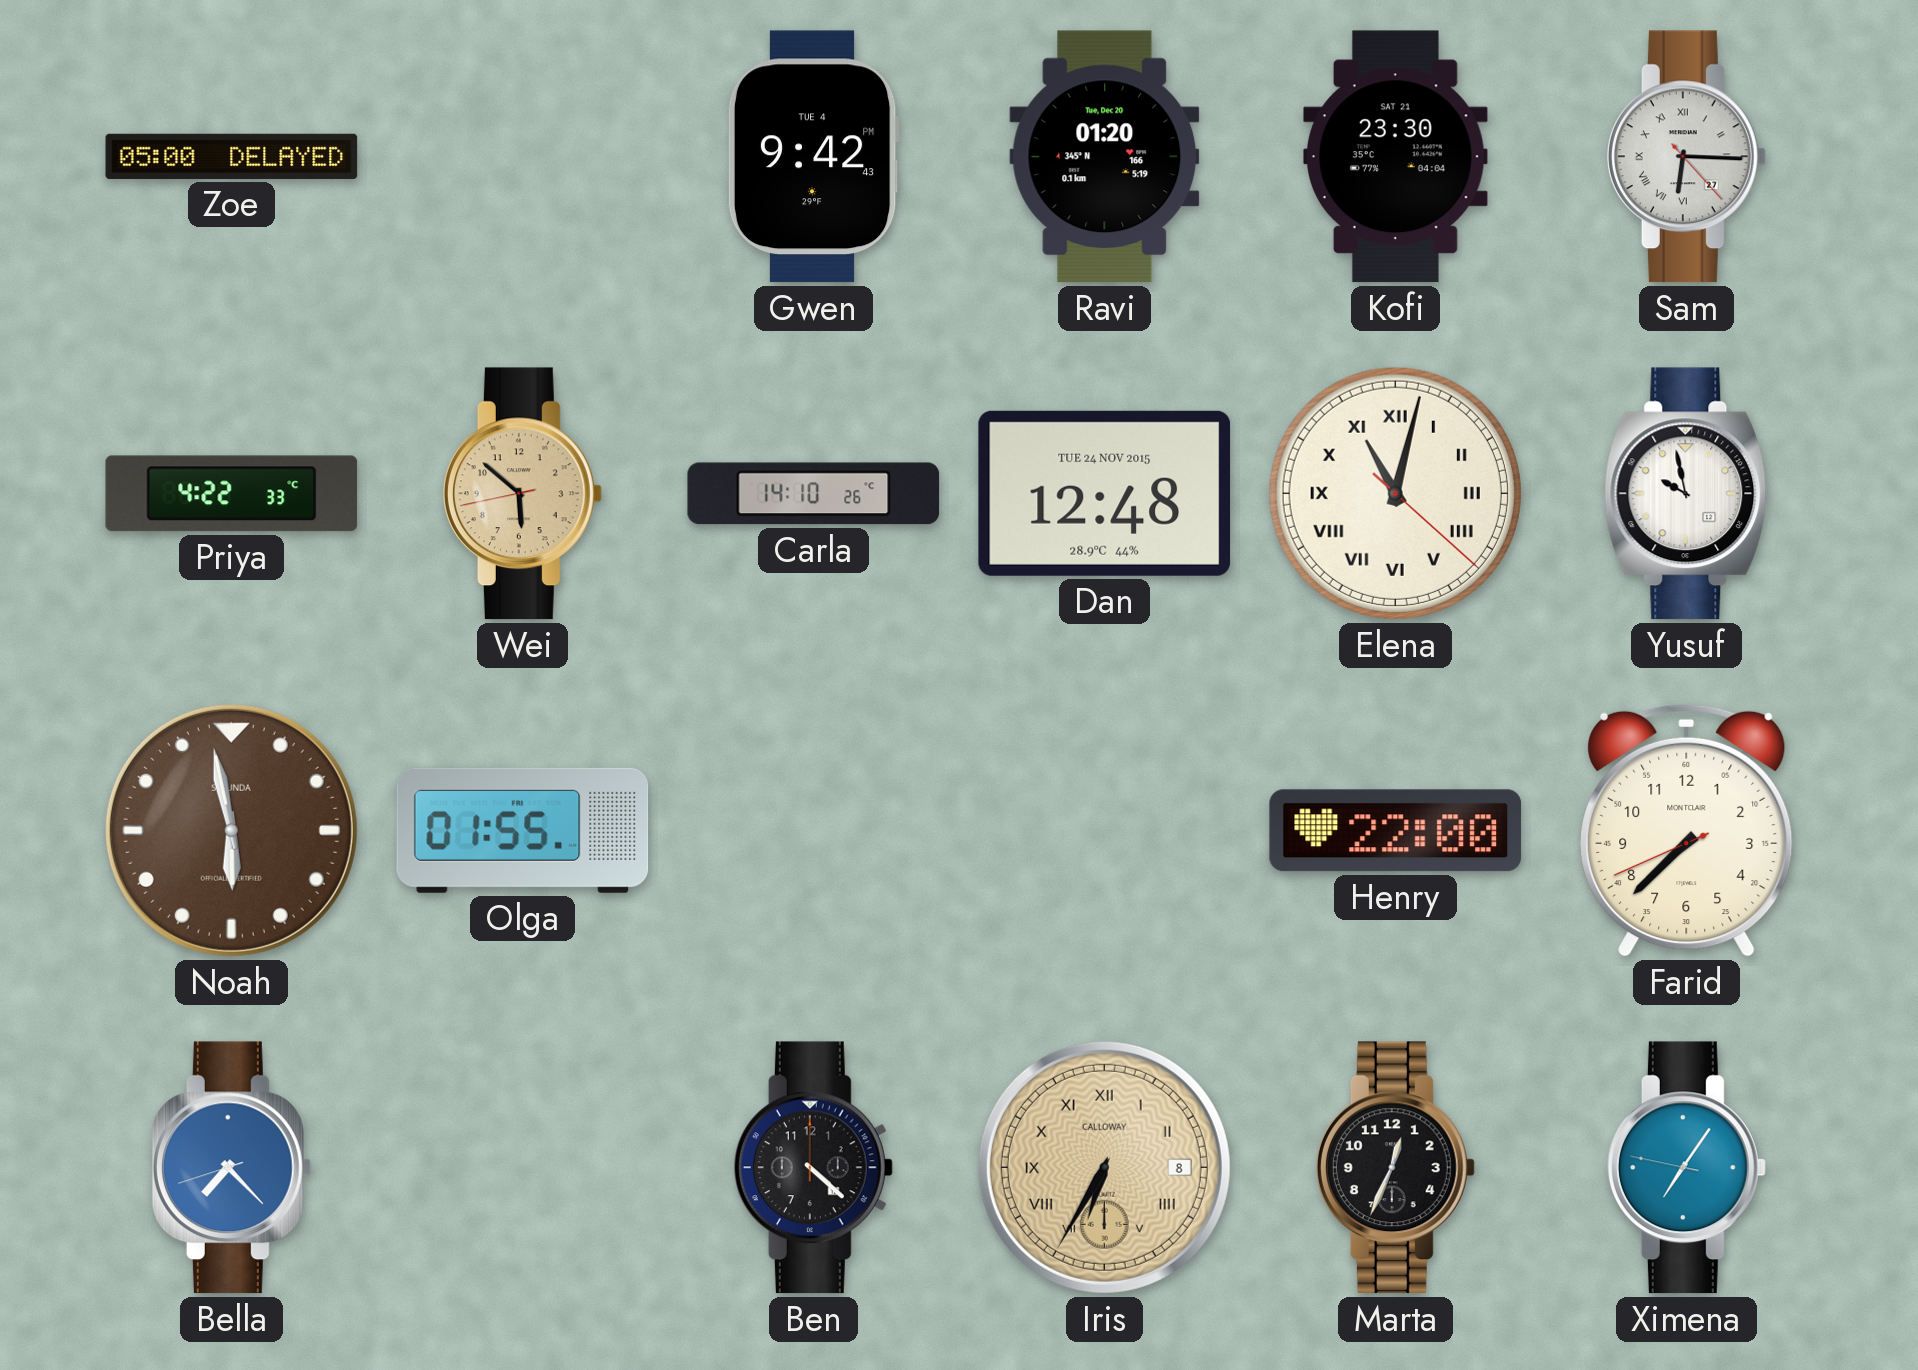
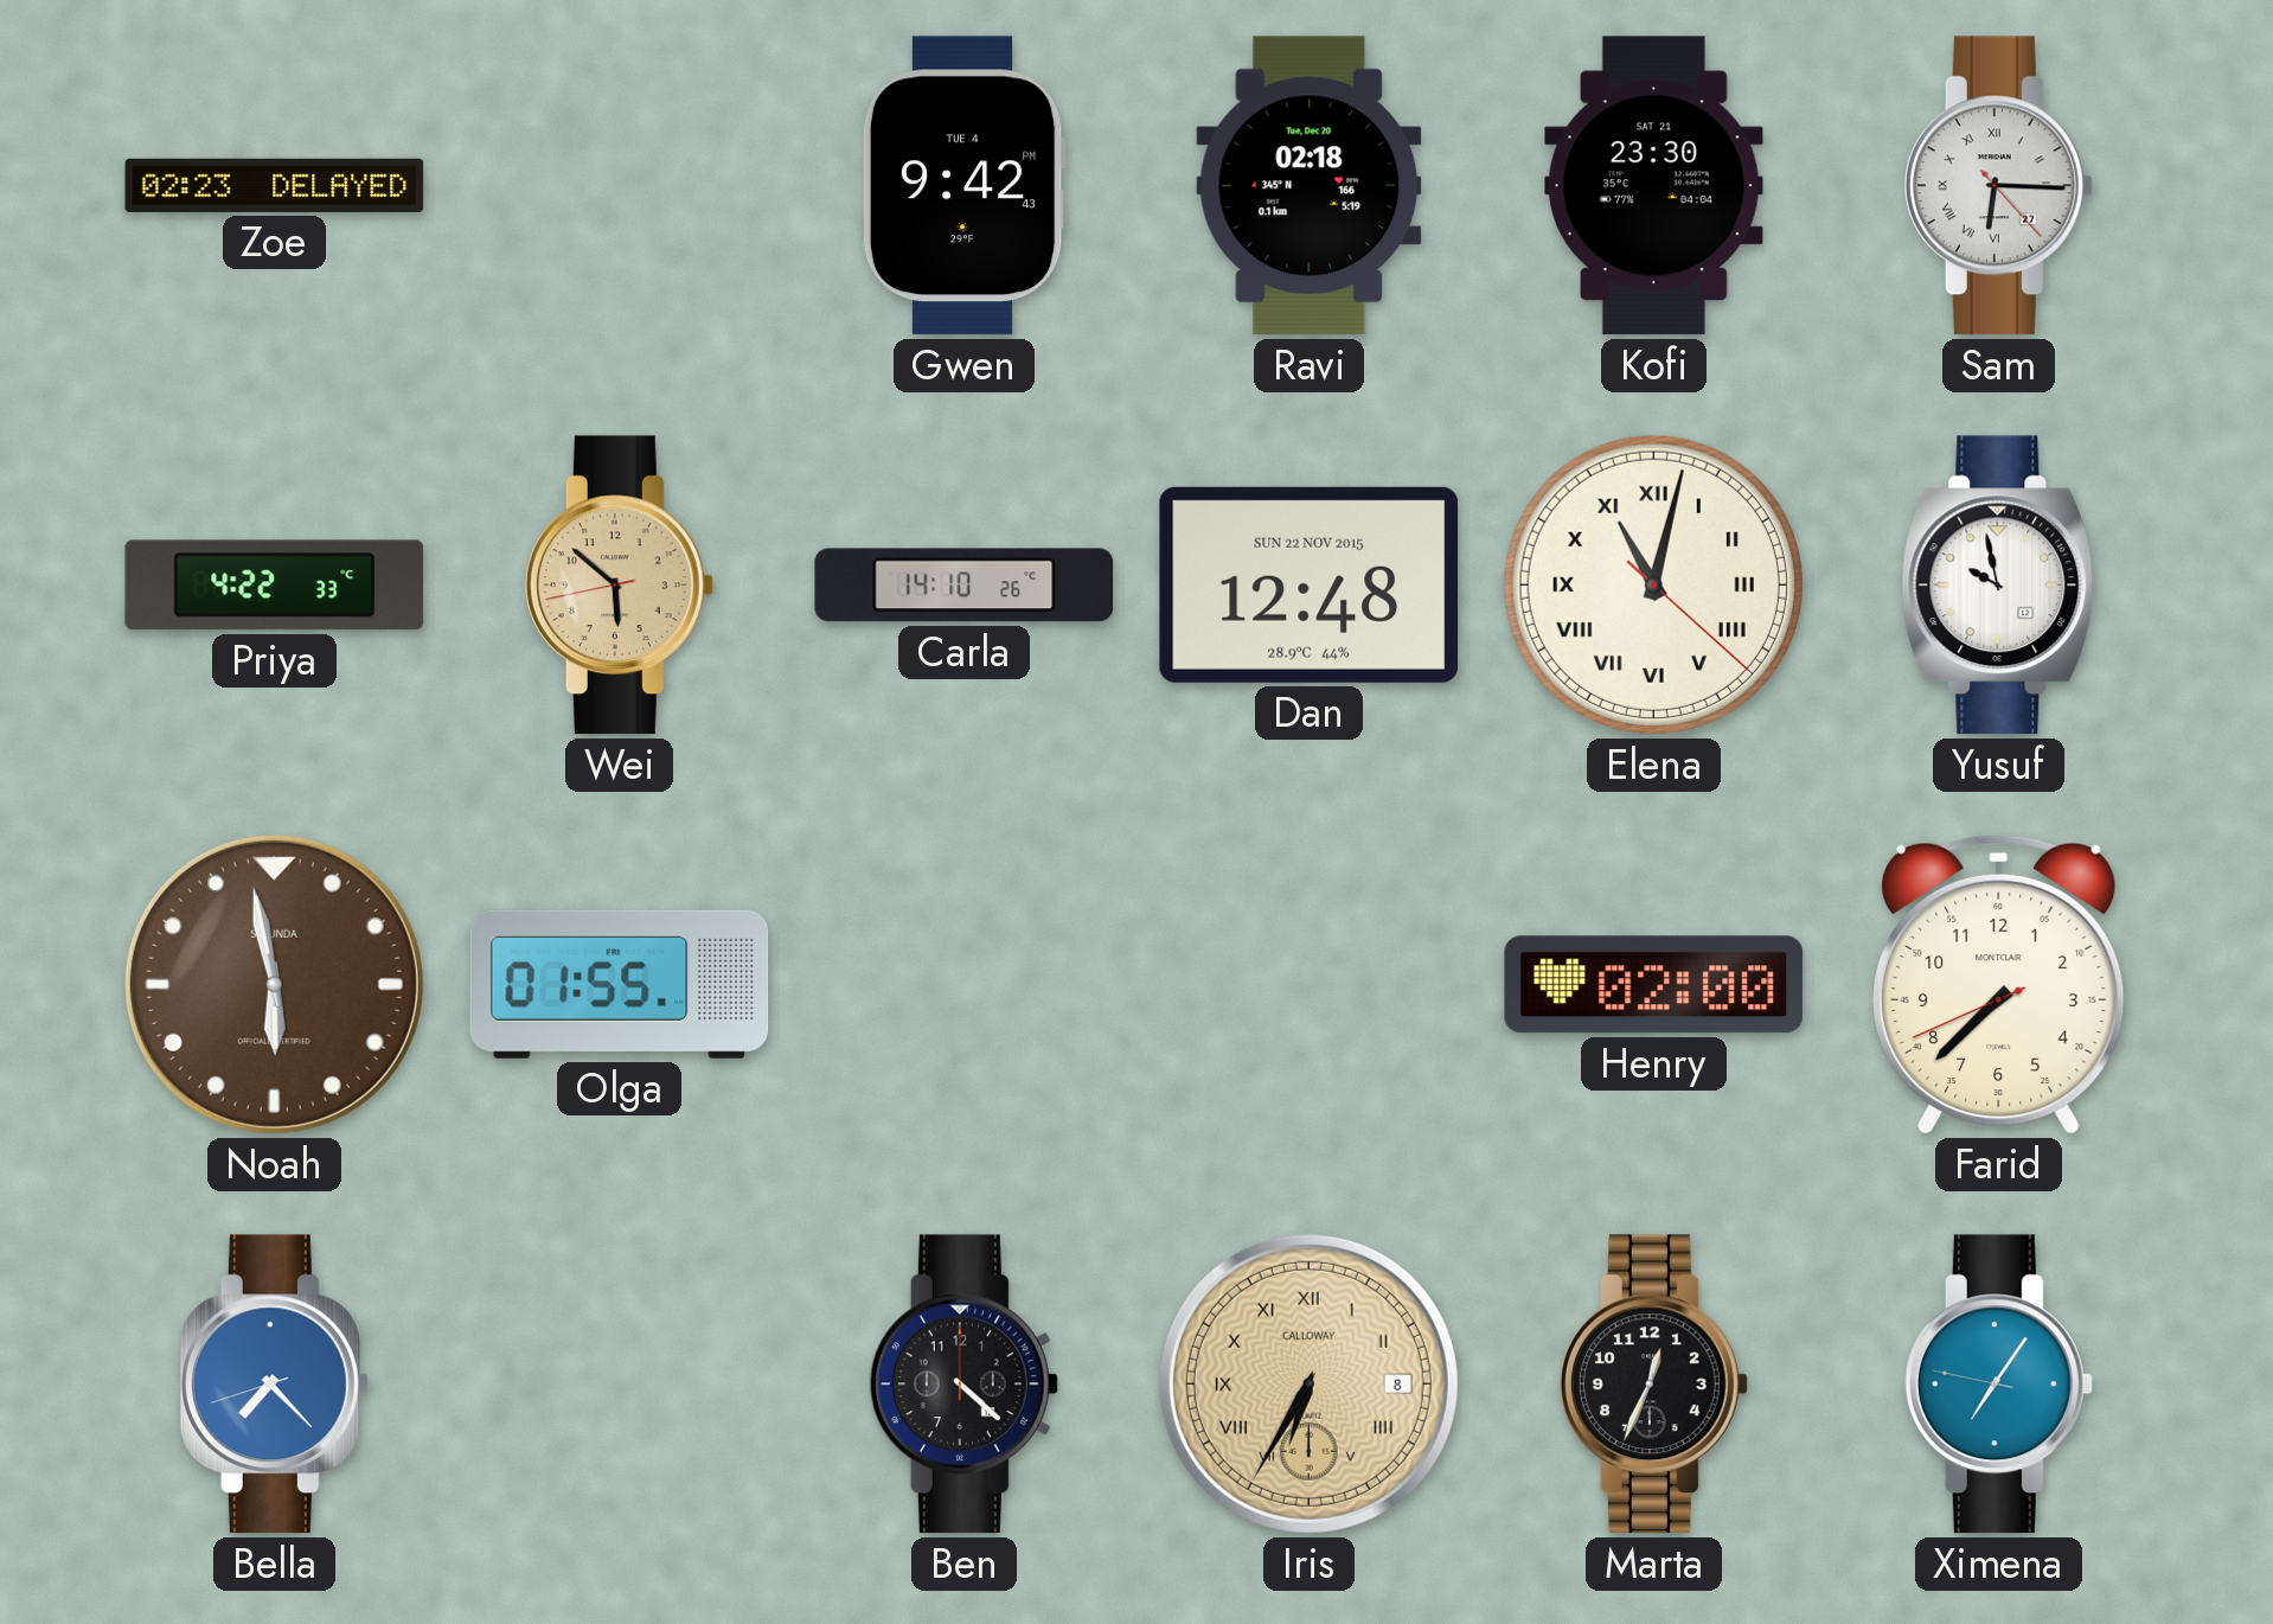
Zoe: 05:00 -> 02:23
Ravi: 01:20 -> 02:18
Dan date: TUE 24 NOV 2015 -> SUN 22 NOV 2015
Henry: 22:00 -> 02:00
